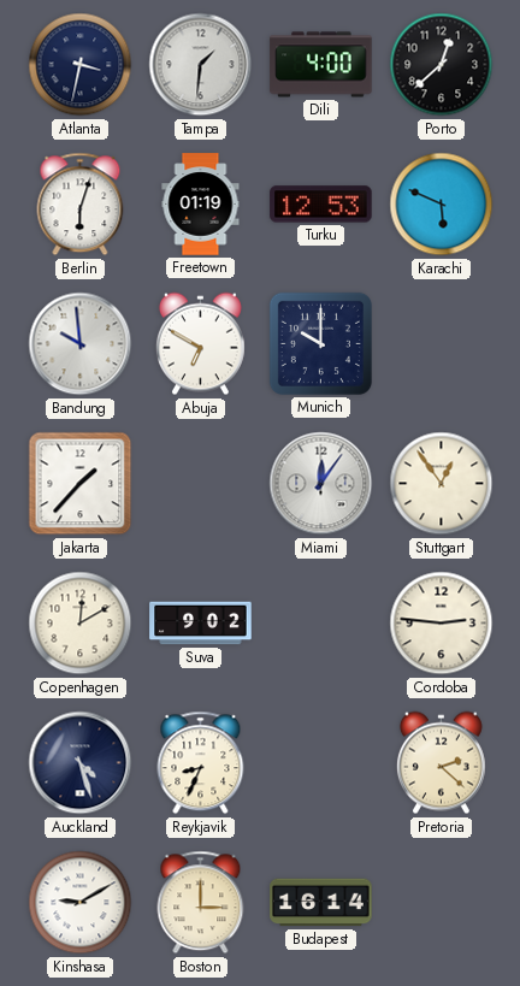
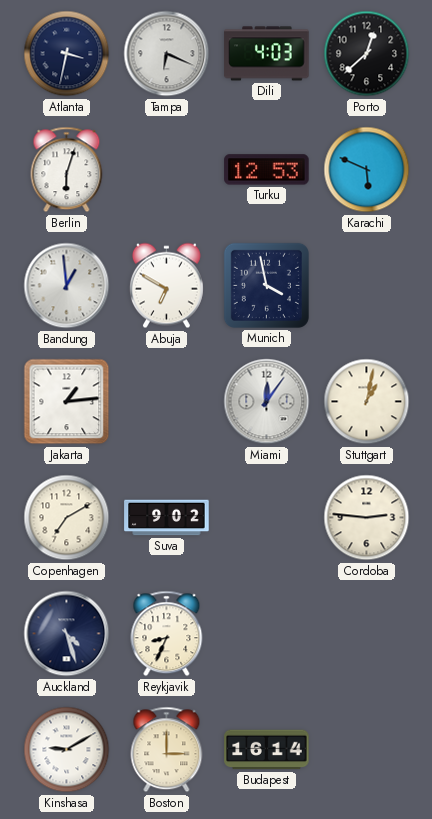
Tampa: 1:31 -> 6:19
Dili: 4:00 -> 4:03
Freetown: 01:19 -> none
Bandung: 9:59 -> 12:59
Munich: 10:00 -> 3:58
Jakarta: 1:37 -> 1:14
Stuttgart: 12:54 -> 1:02
Copenhagen: 12:10 -> 7:10
Pretoria: 2:22 -> none
